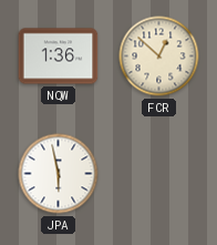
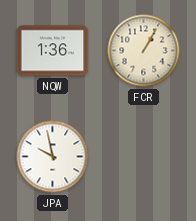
FCR: 12:52 -> 1:05
JPA: 5:58 -> 9:58
